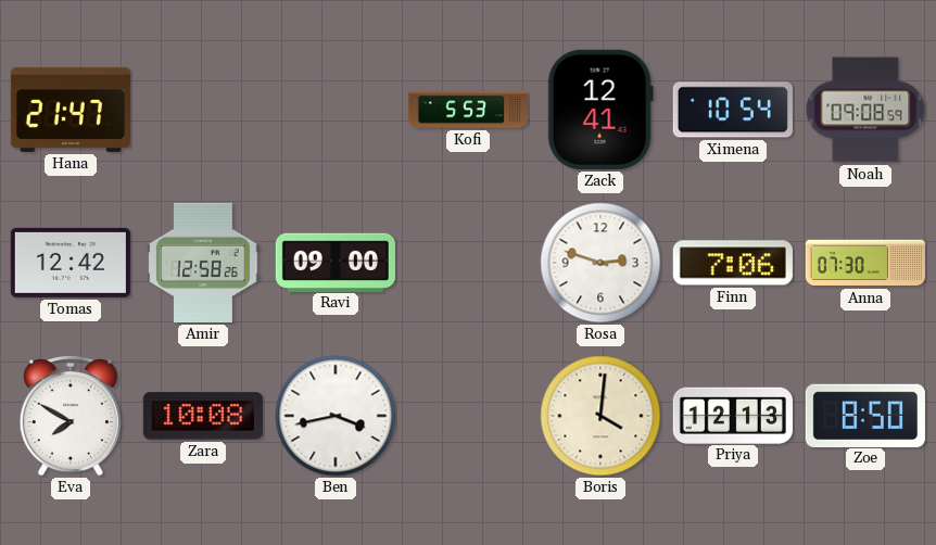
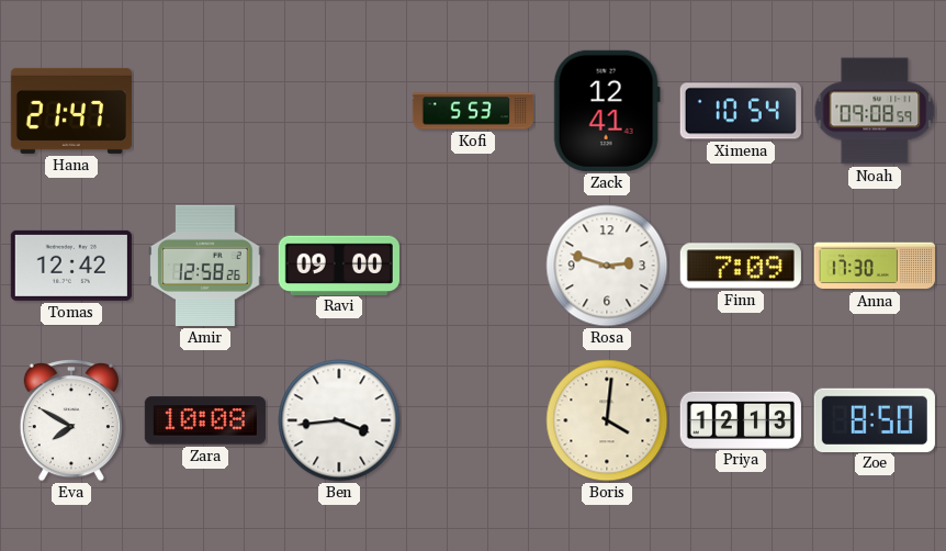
Finn: 7:06 -> 7:09
Anna: 07:30 -> 17:30
Ben: 3:43 -> 3:44
